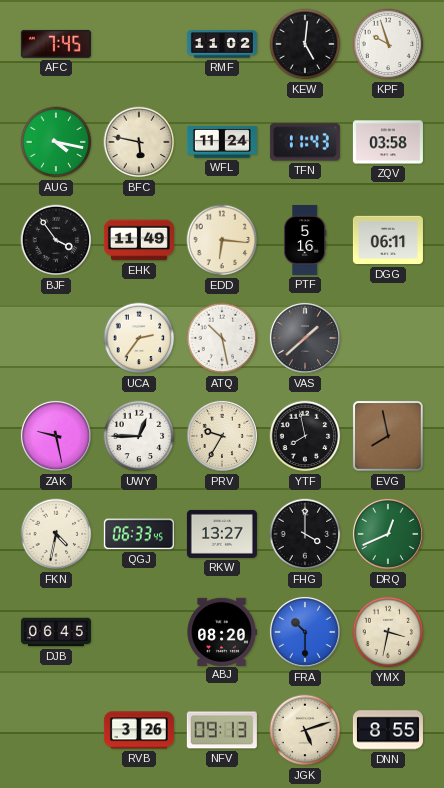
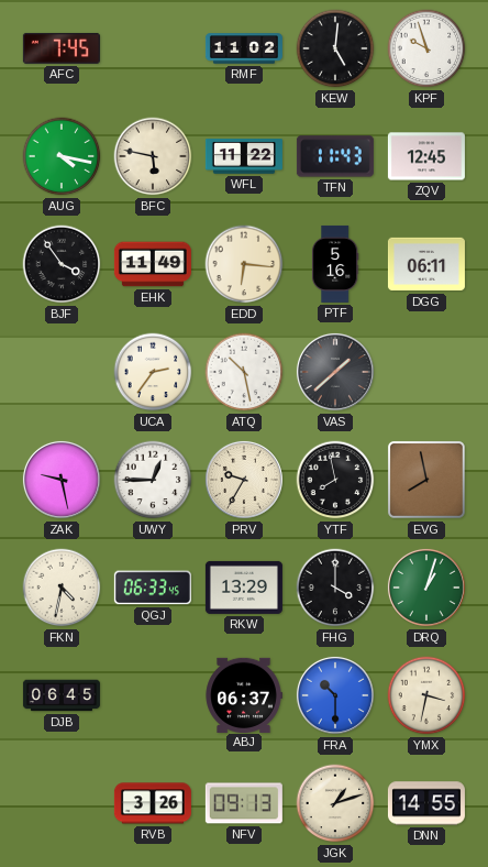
WFL: 11:24 -> 11:22
ZQV: 03:58 -> 12:45
RKW: 13:27 -> 13:29
DRQ: 12:41 -> 1:03
ABJ: 08:20 -> 06:37
JGK: 5:12 -> 1:12
DNN: 8:55 -> 14:55
